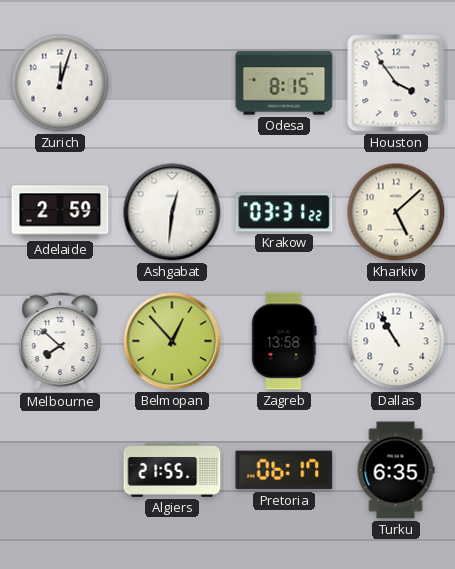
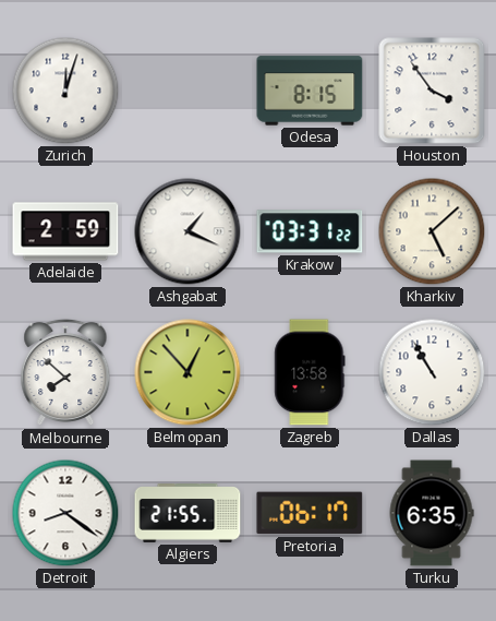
Ashgabat: 12:31 -> 1:19
Detroit: none -> 8:21
